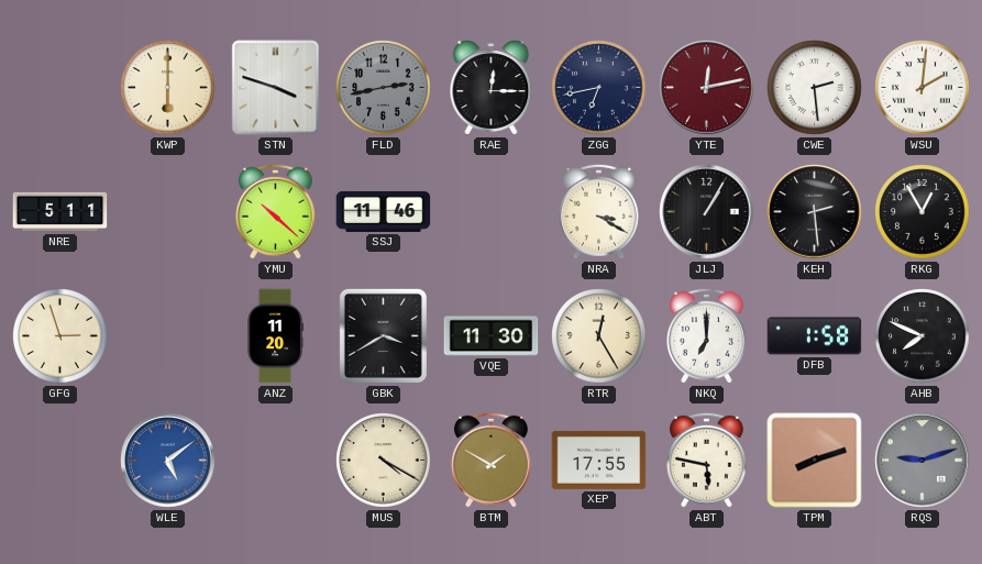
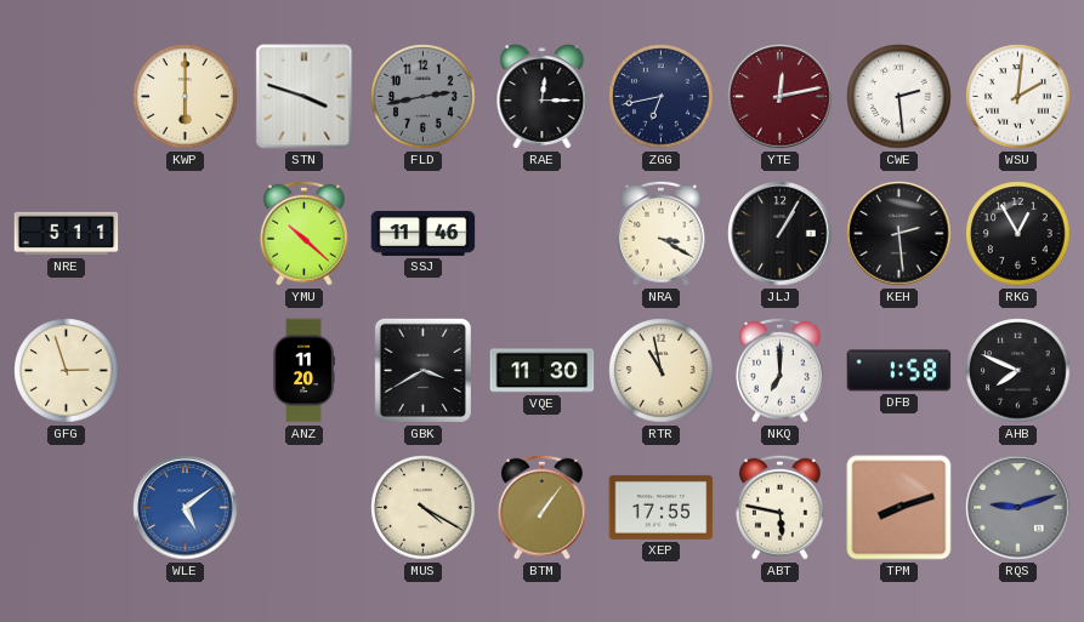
RTR: 12:25 -> 10:58
BTM: 1:50 -> 1:06
